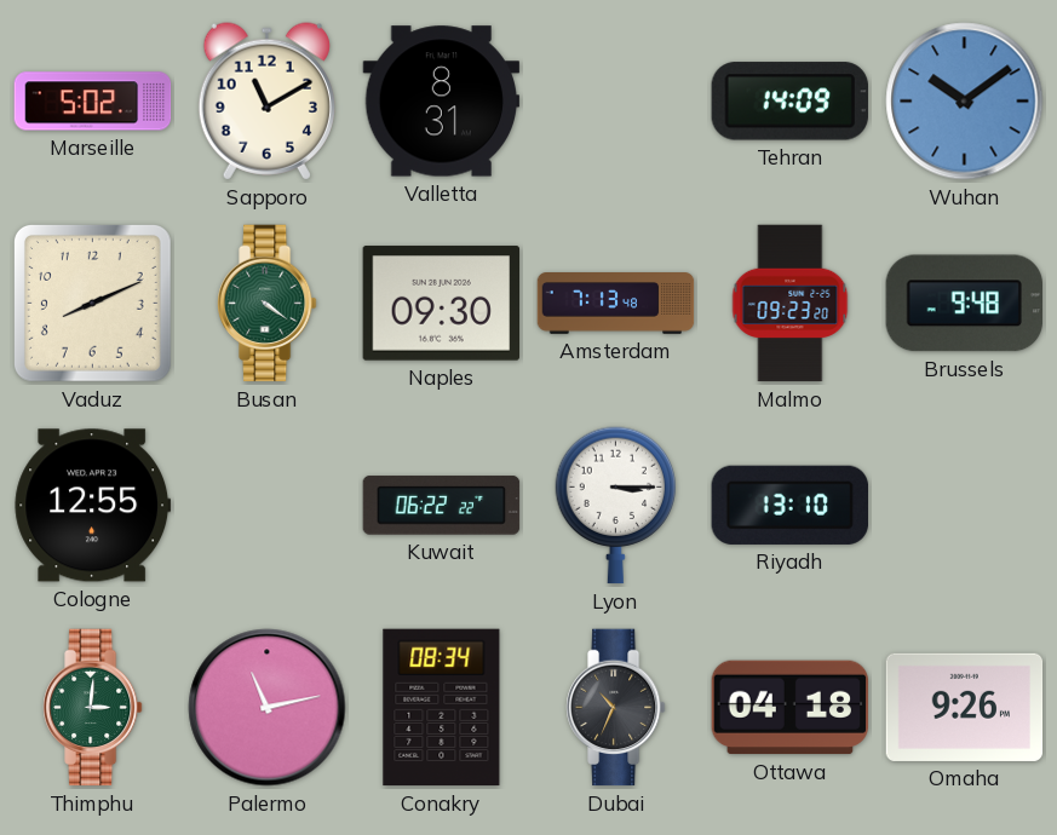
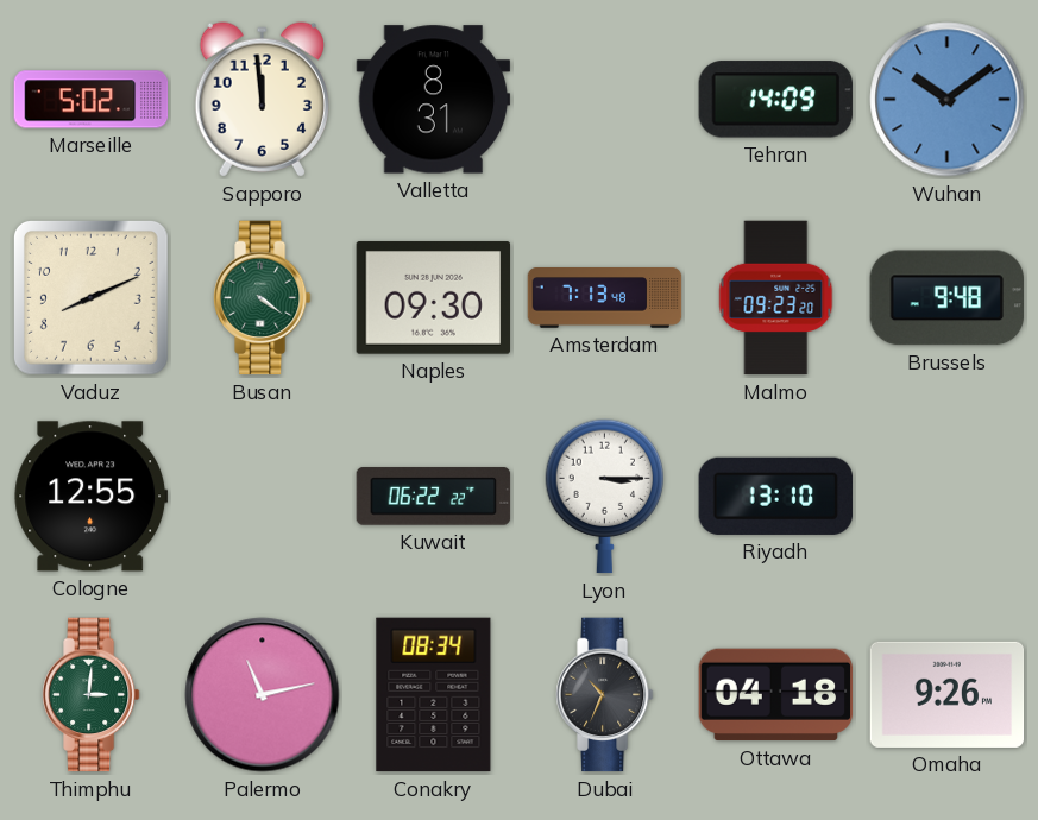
Sapporo: 11:10 -> 11:59
